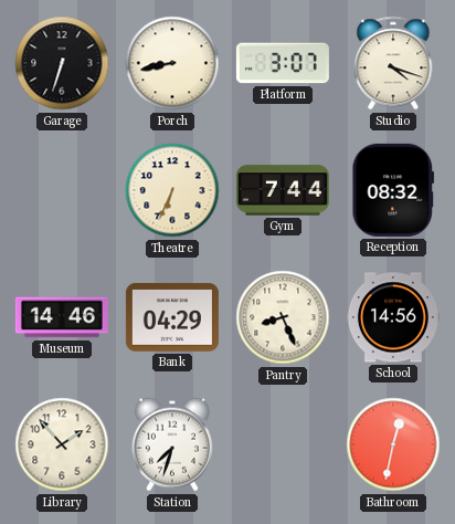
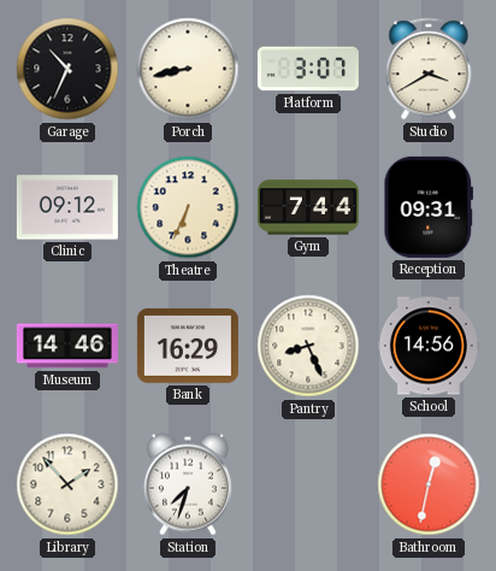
Garage: 6:33 -> 10:34
Studio: 4:18 -> 3:40
Clinic: none -> 09:12
Reception: 08:32 -> 09:31
Bank: 04:29 -> 16:29
